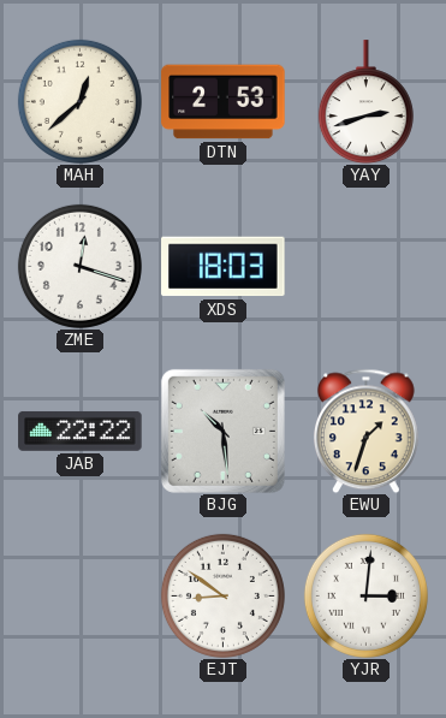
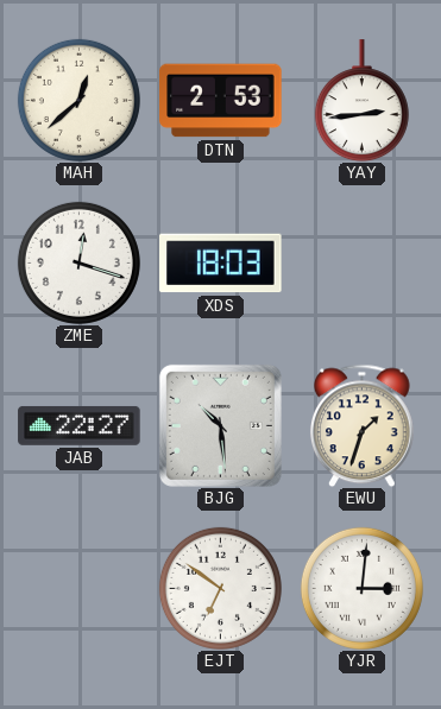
YAY: 2:42 -> 2:44
JAB: 22:22 -> 22:27
EJT: 8:51 -> 6:51
